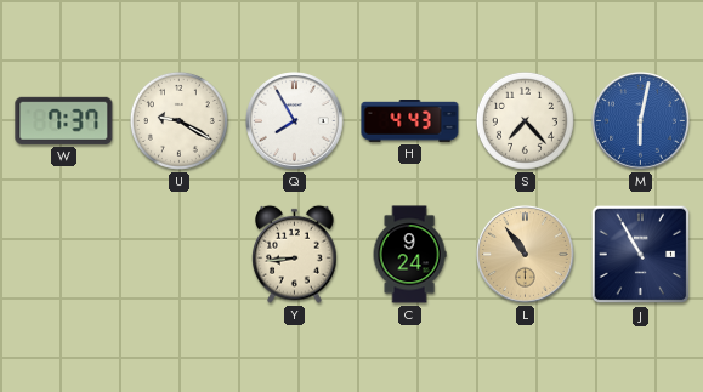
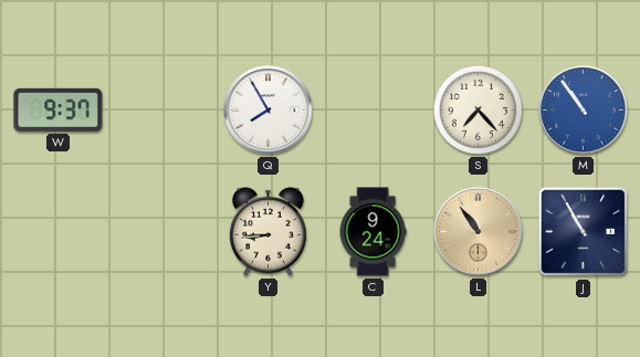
W: 7:37 -> 9:37
U: 9:20 -> none
H: 4:43 -> none
M: 6:02 -> 10:54
